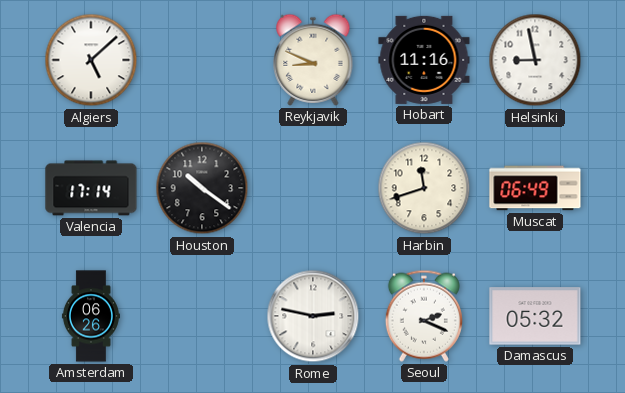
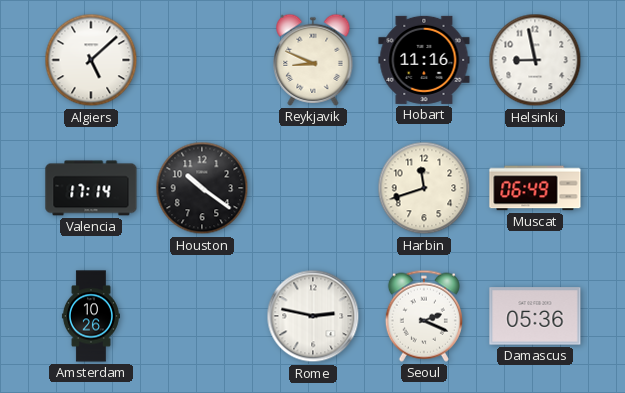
Amsterdam: 06:26 -> 10:26
Damascus: 05:32 -> 05:36
